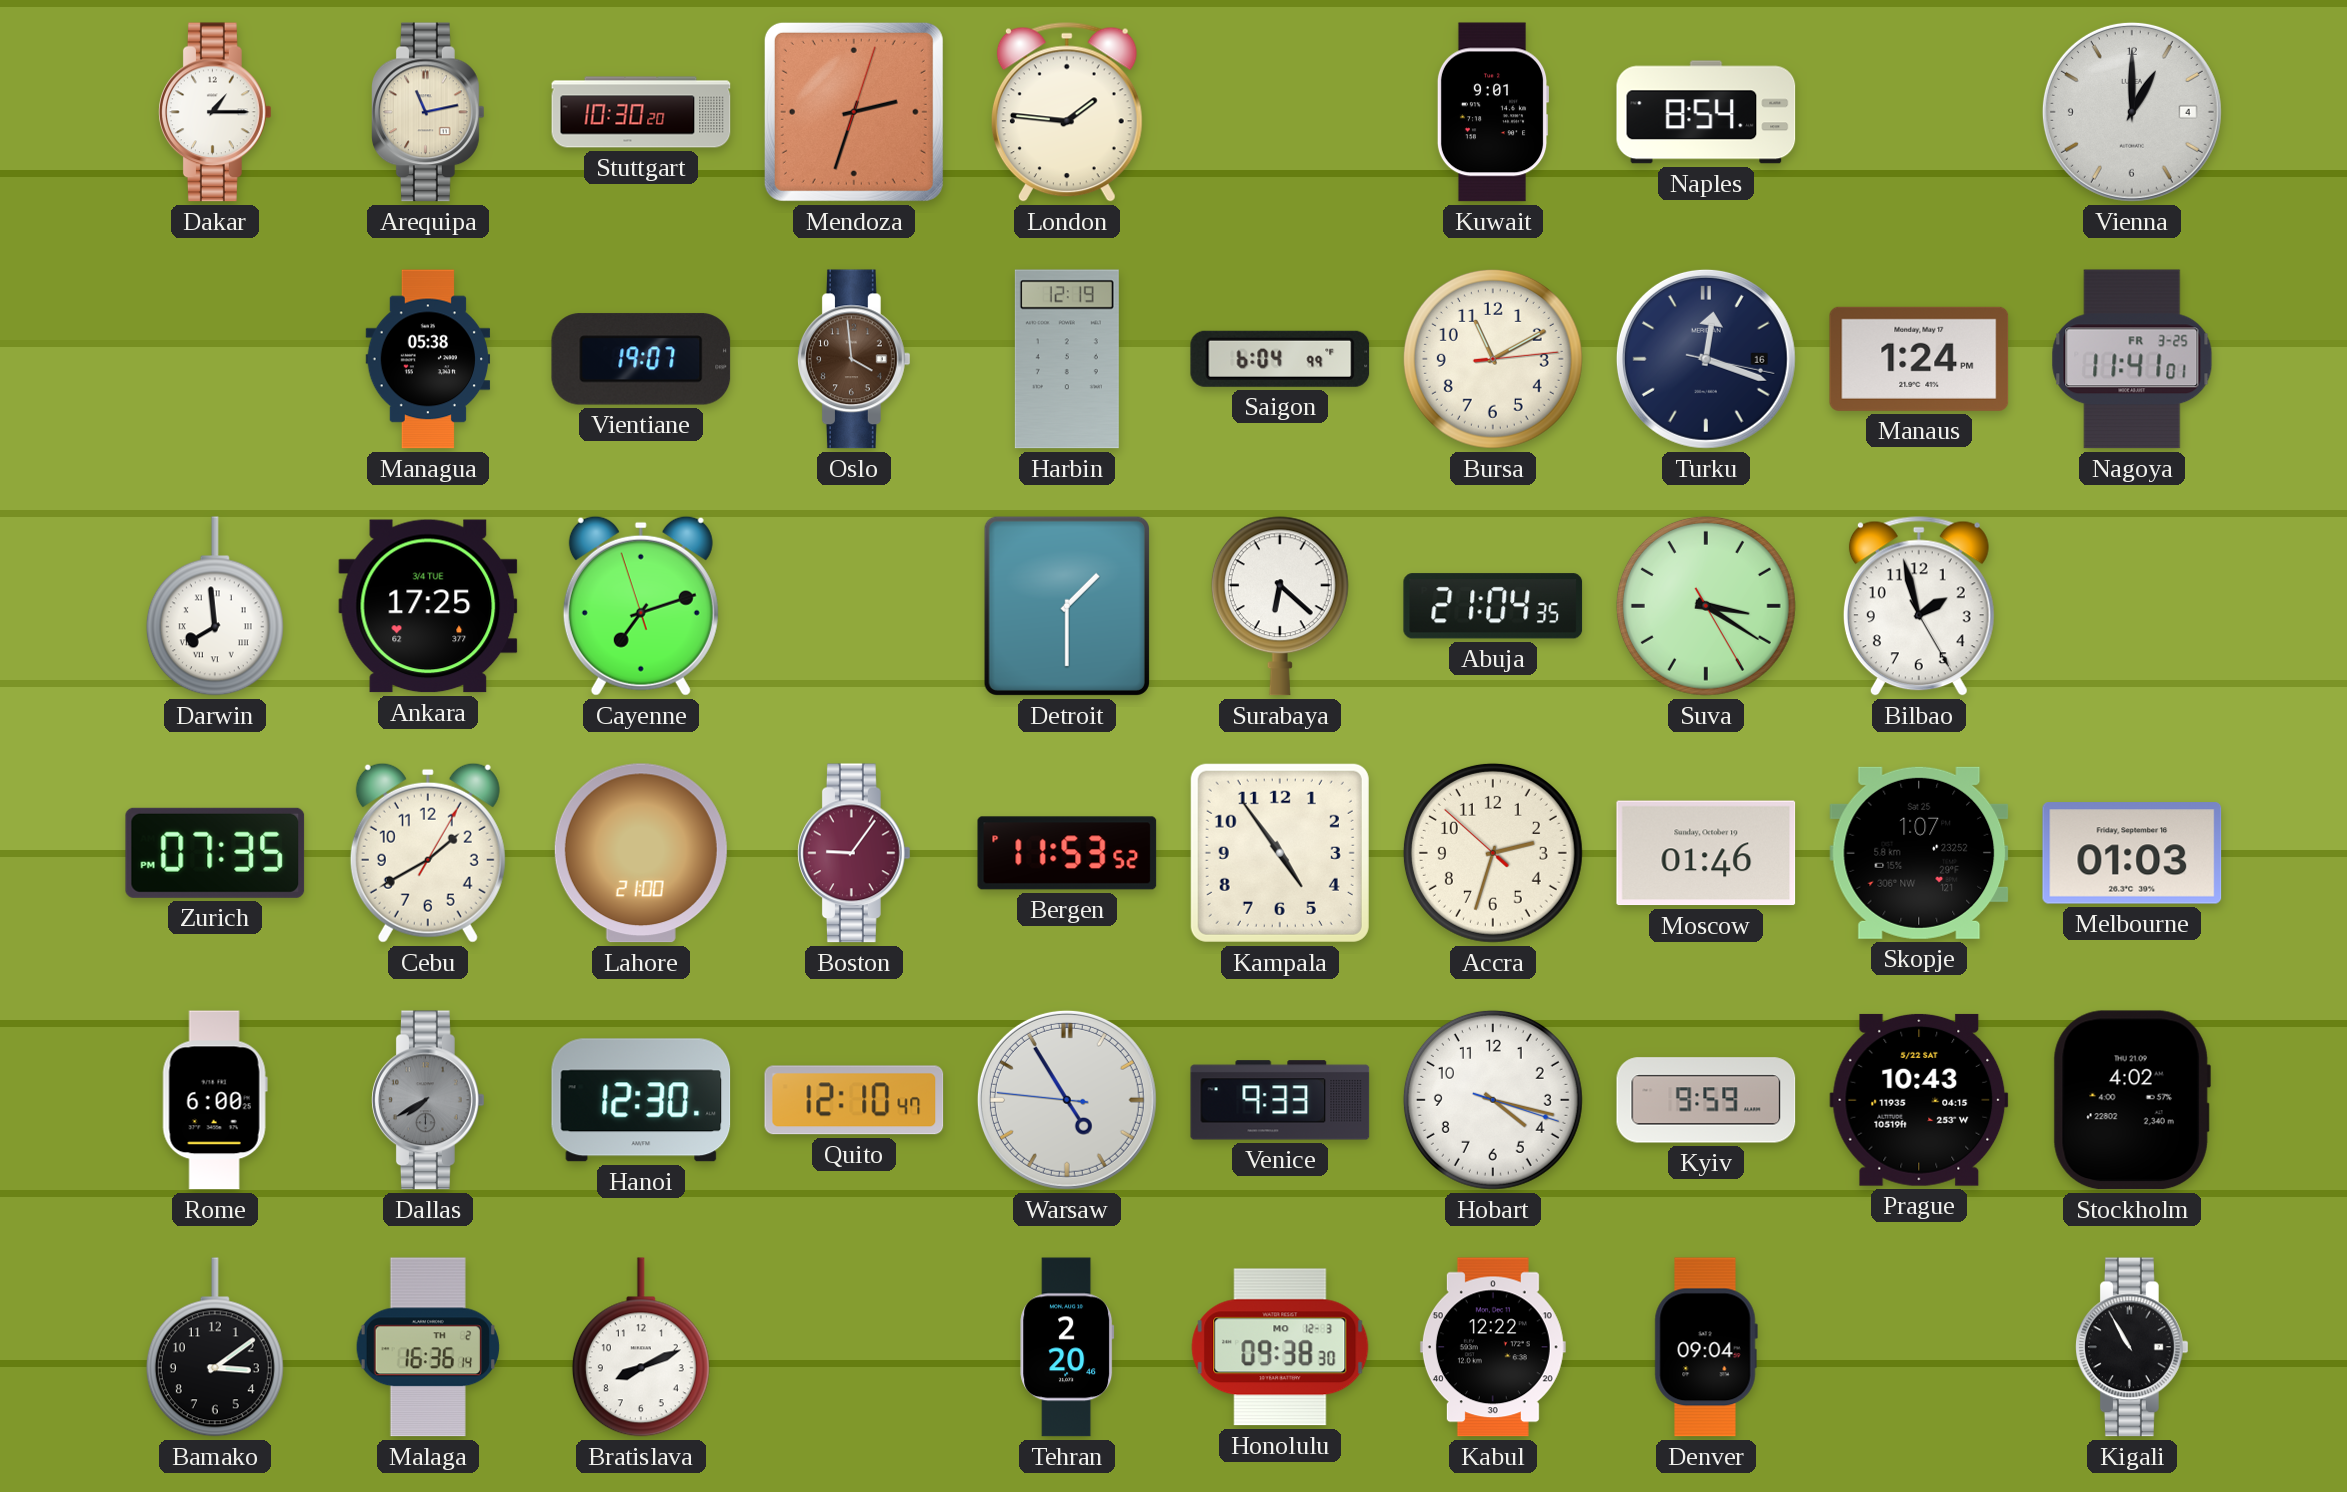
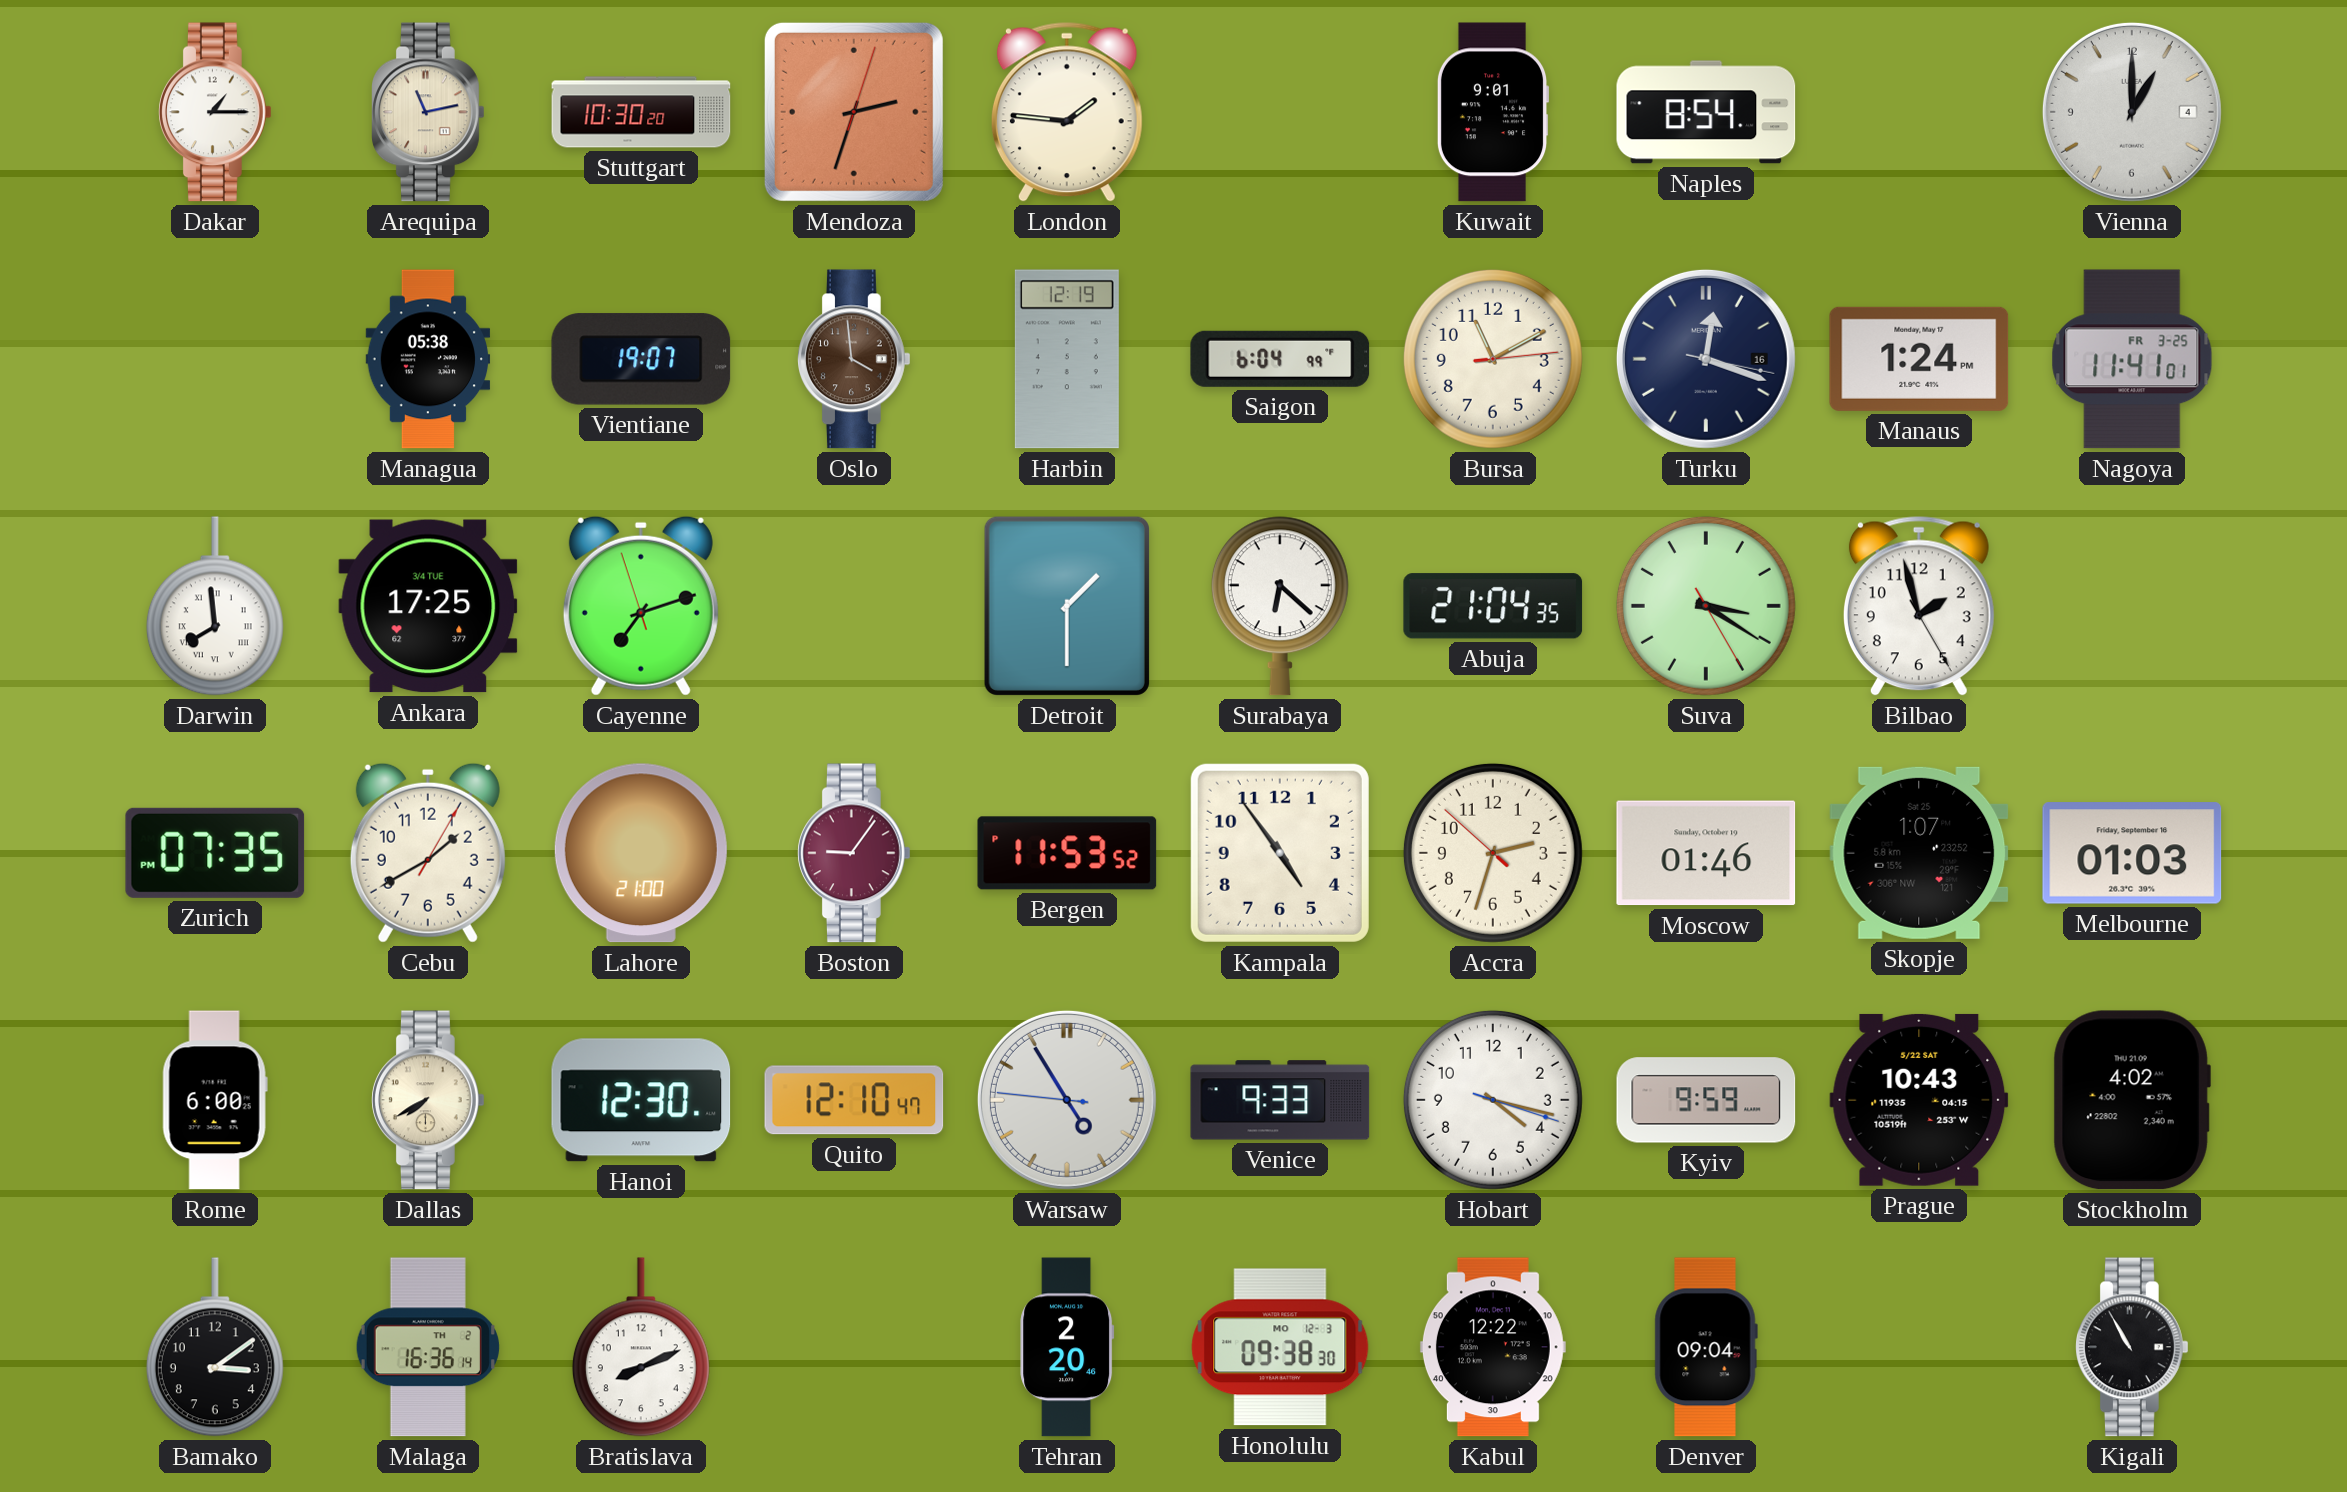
Dallas dial: grey -> cream
